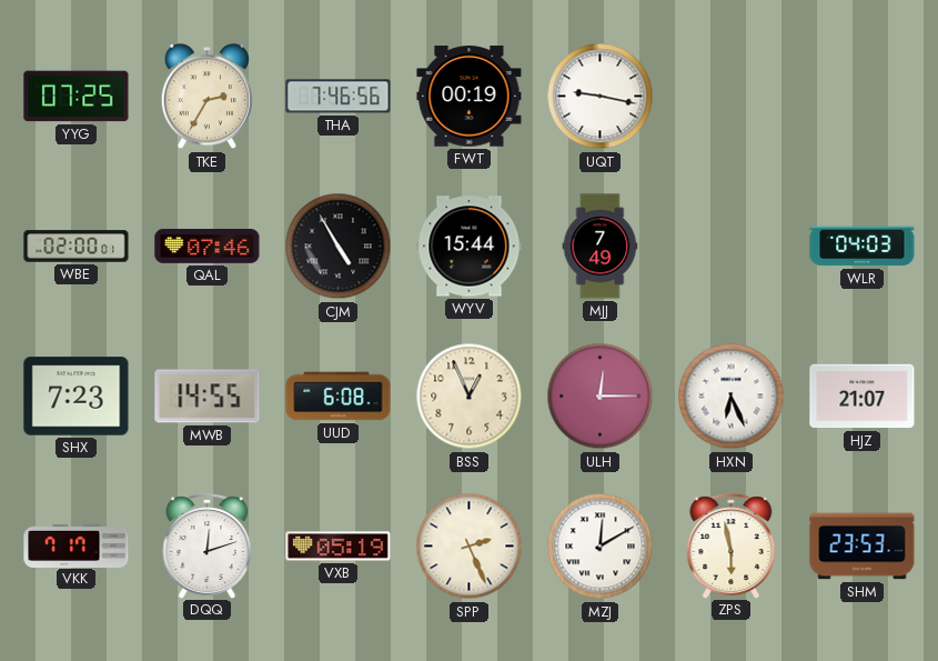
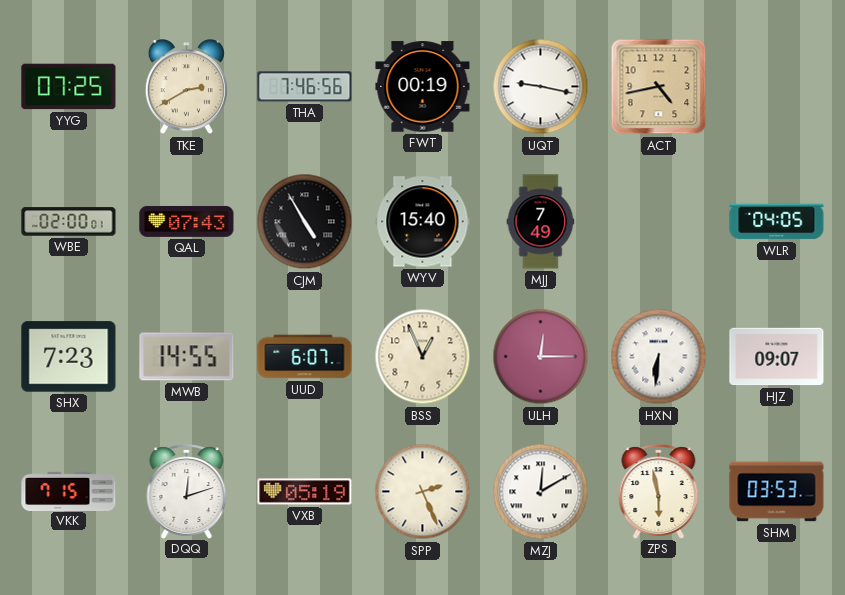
TKE: 2:35 -> 2:40
ACT: none -> 4:43
QAL: 07:46 -> 07:43
WYV: 15:44 -> 15:40
WLR: 04:03 -> 04:05
UUD: 6:08 -> 6:07
HXN: 6:26 -> 6:31
HJZ: 21:07 -> 09:07
VKK: 7:17 -> 7:15
SHM: 23:53 -> 03:53
